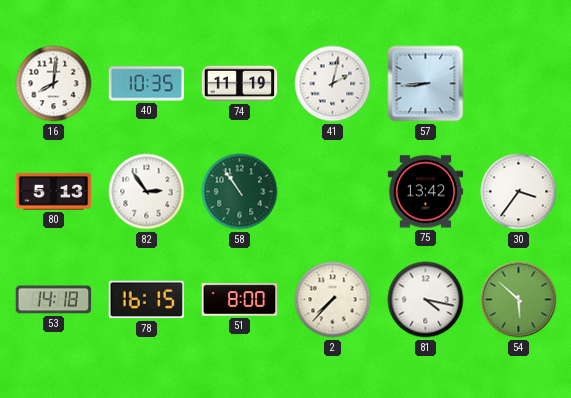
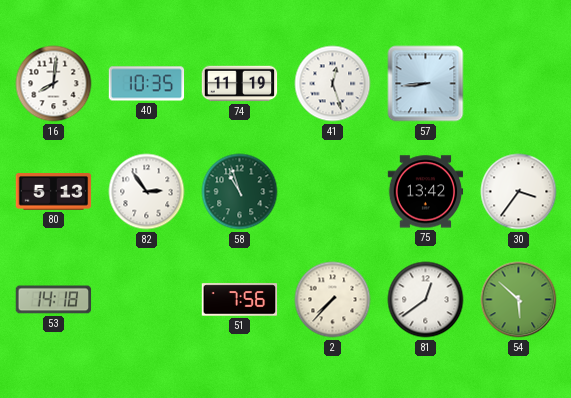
41: 2:02 -> 12:27
58: 10:54 -> 10:57
78: 16:15 -> none
51: 8:00 -> 7:56
81: 4:17 -> 12:39
